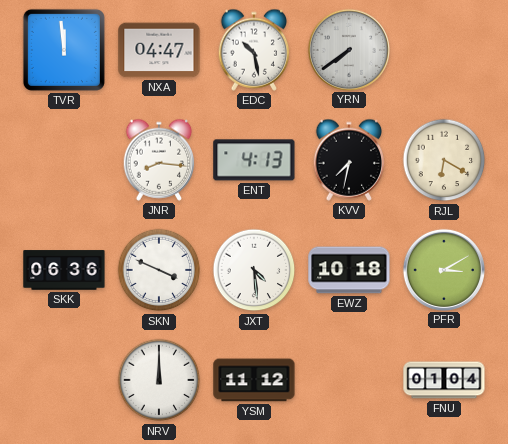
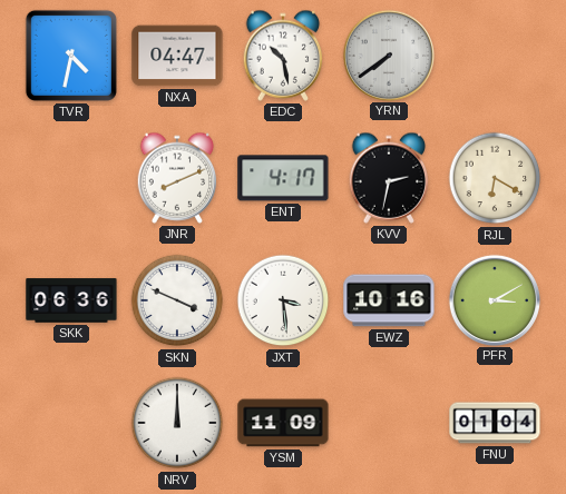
TVR: 11:59 -> 4:32
JNR: 8:16 -> 8:11
ENT: 4:13 -> 4:17
KVV: 7:32 -> 2:32
JXT: 4:29 -> 3:29
EWZ: 10:18 -> 10:16
YSM: 11:12 -> 11:09
